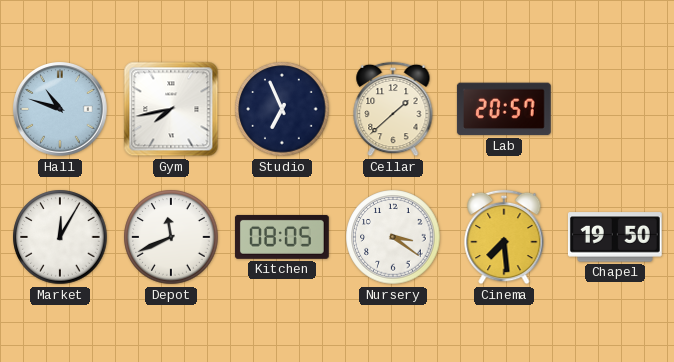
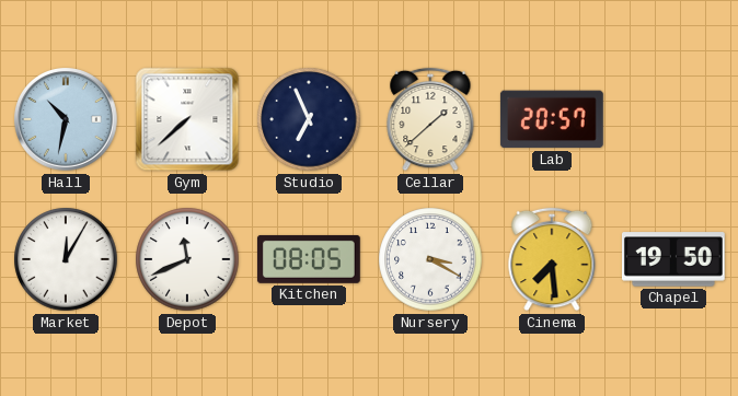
Hall: 10:48 -> 10:32
Gym: 7:43 -> 7:38
Nursery: 3:21 -> 3:20
